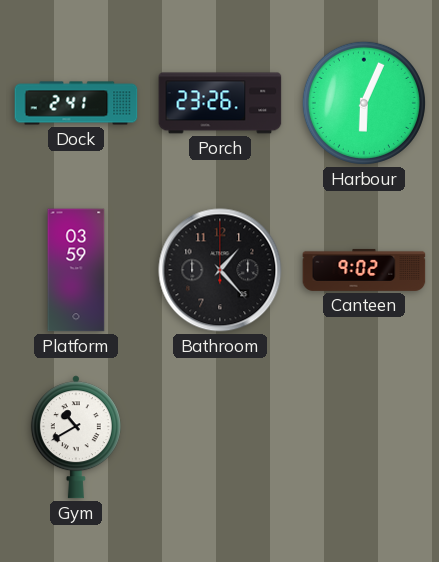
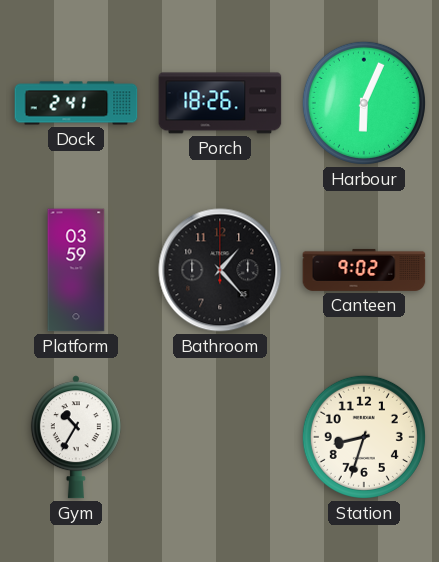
Porch: 23:26 -> 18:26
Gym: 10:40 -> 10:35
Station: none -> 8:33
